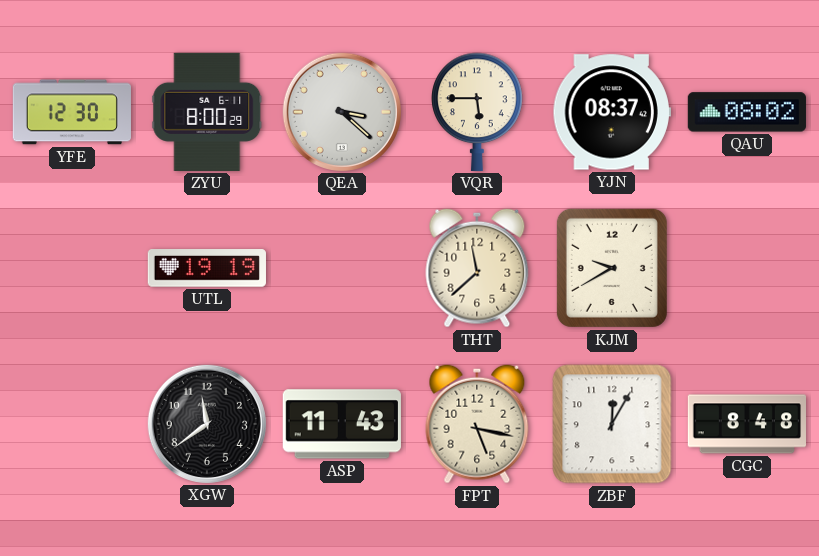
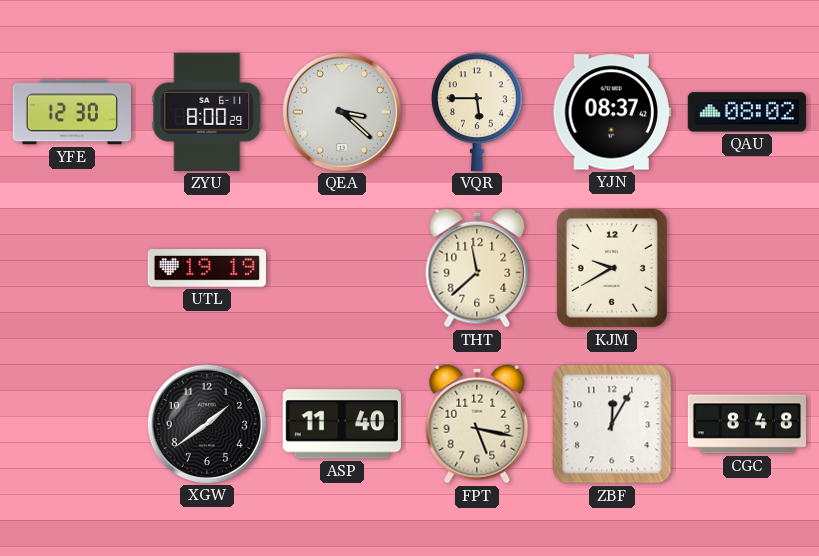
XGW: 11:39 -> 1:39
ASP: 11:43 -> 11:40
